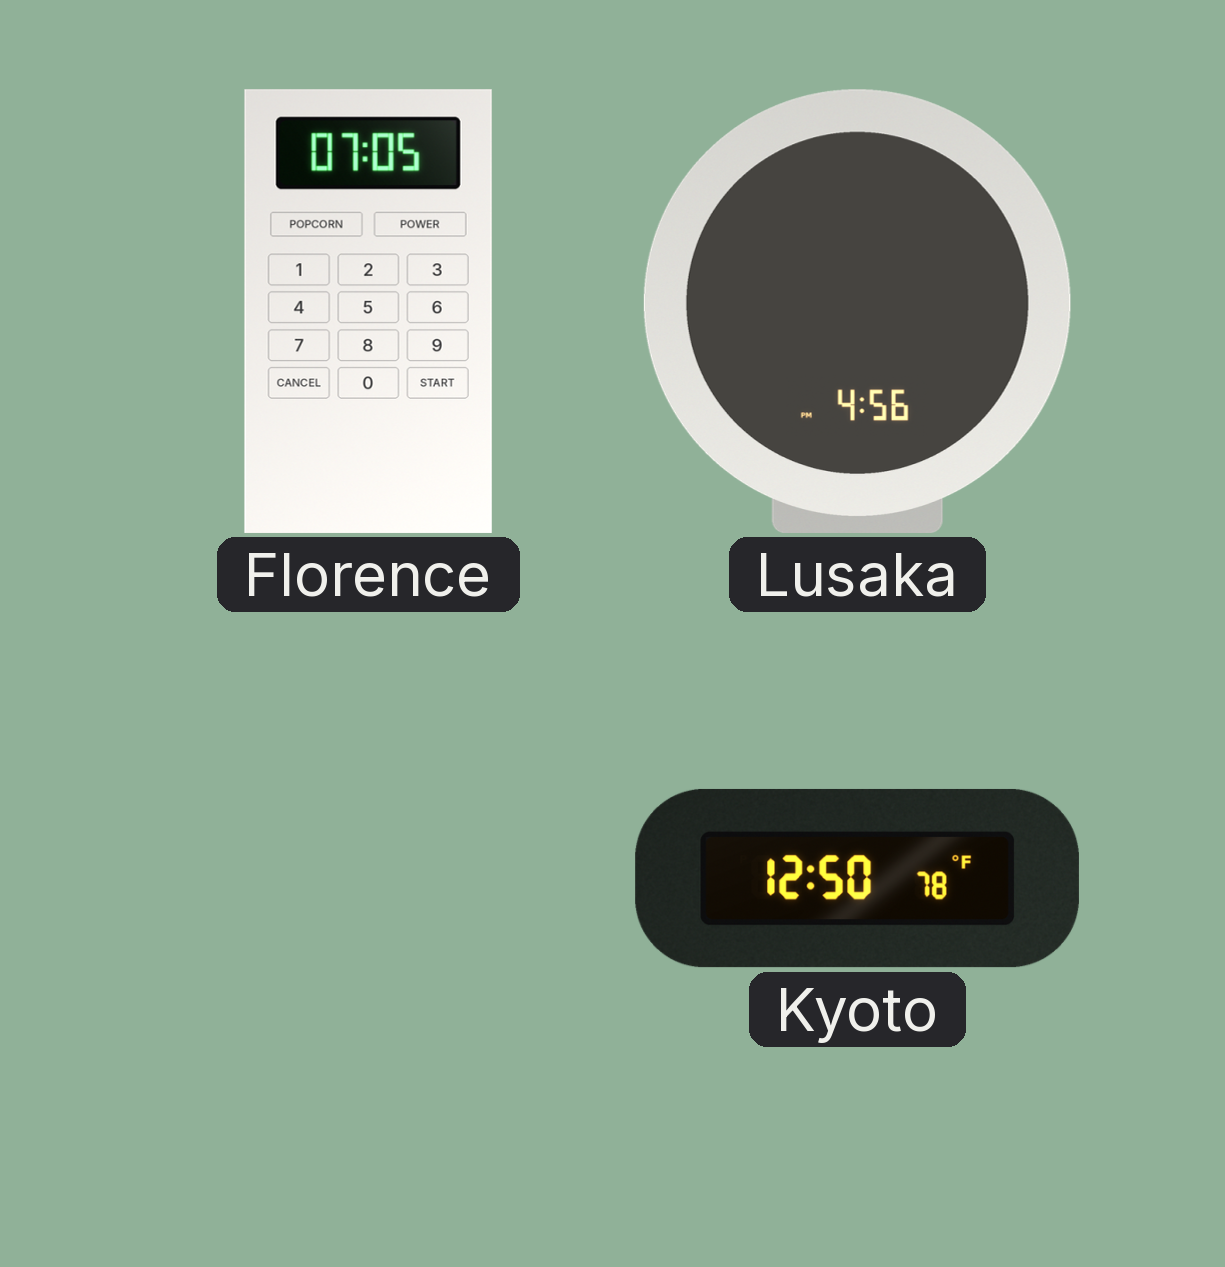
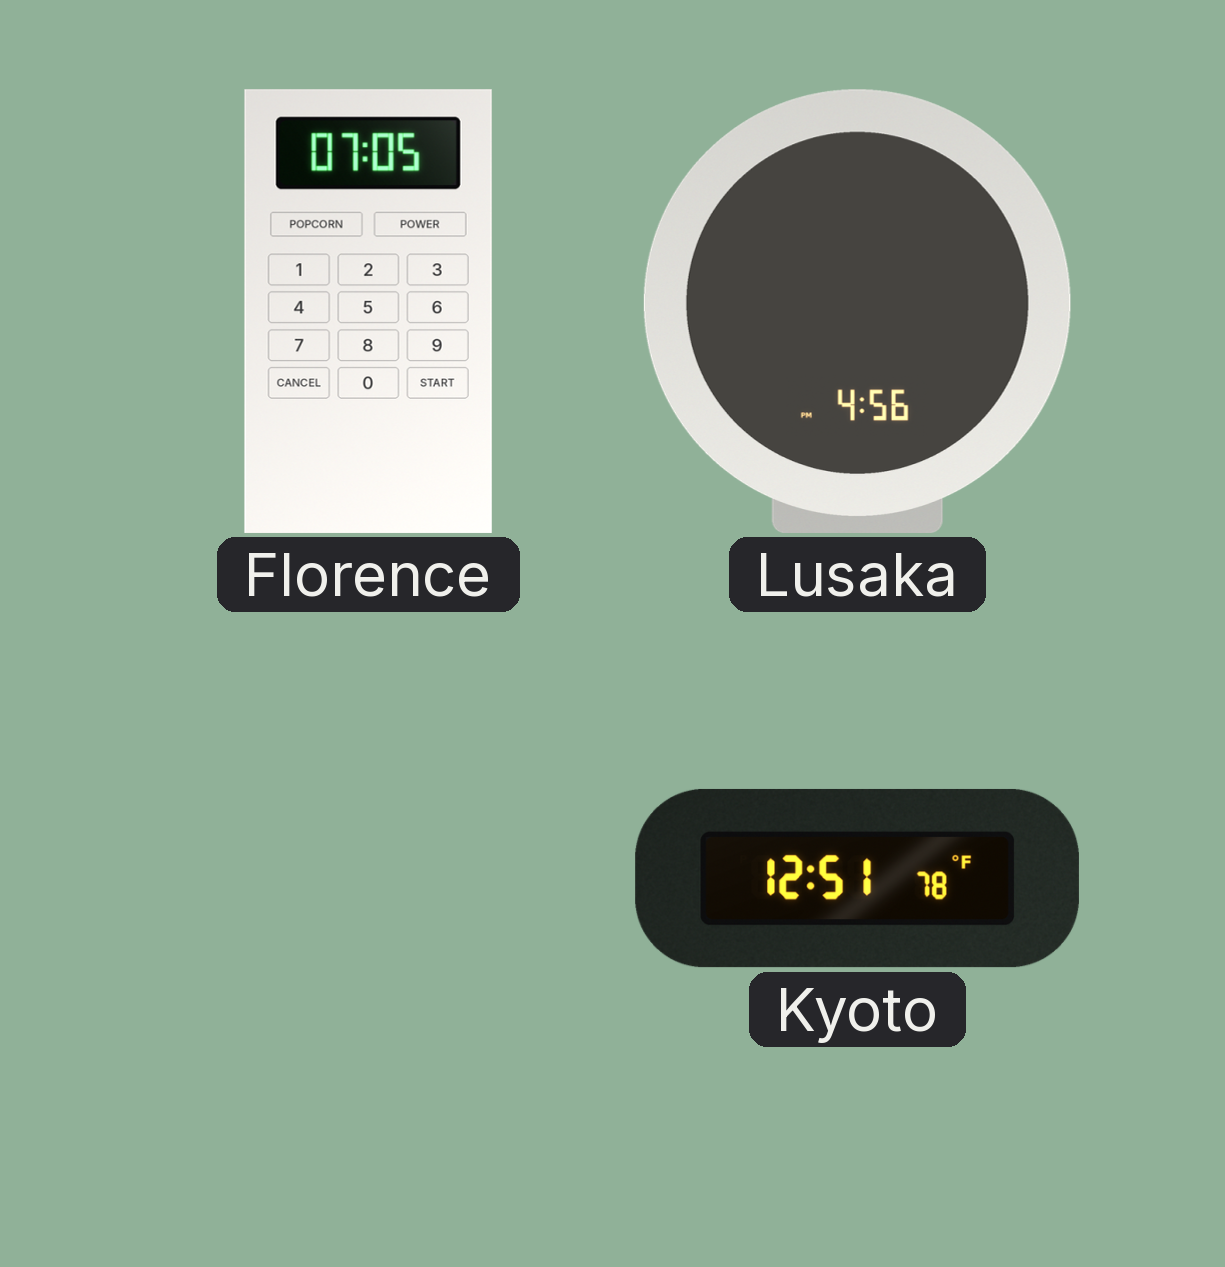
Kyoto: 12:50 -> 12:51
